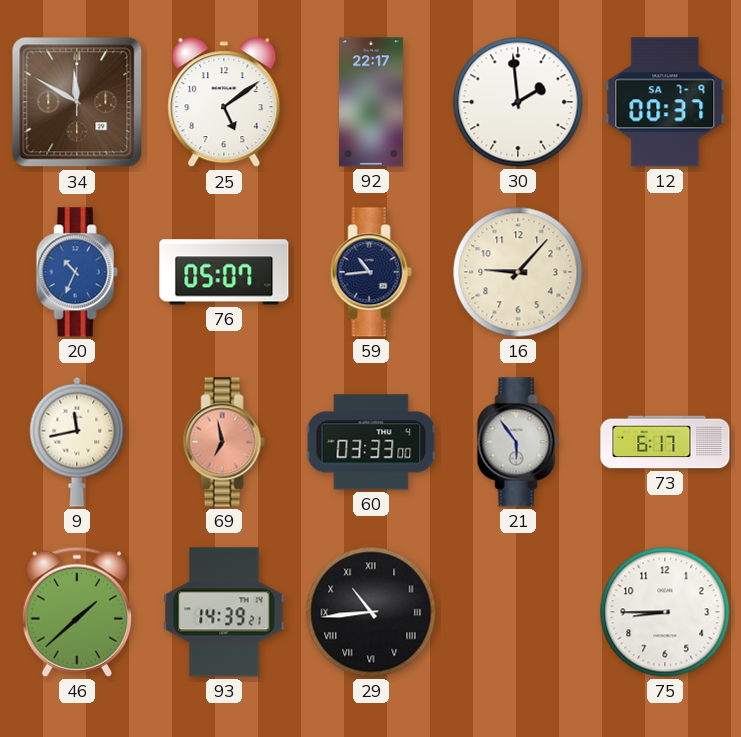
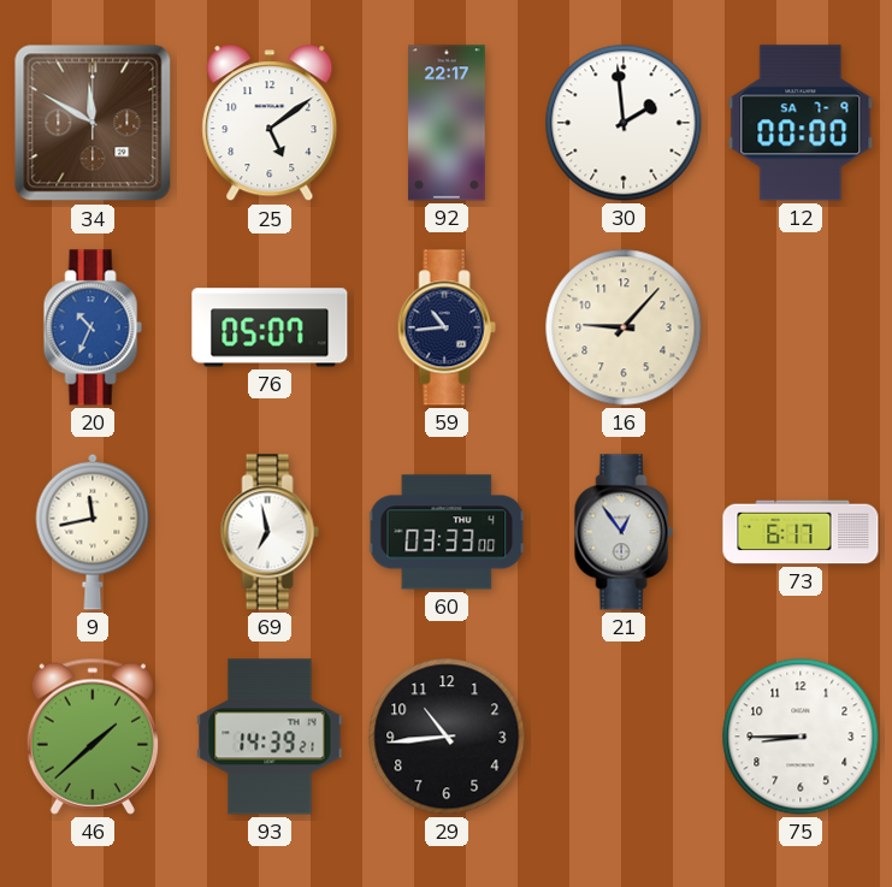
12: 00:37 -> 00:00
69 dial: salmon -> white
21: 5:54 -> 12:54
29 numerals: Roman -> Arabic
